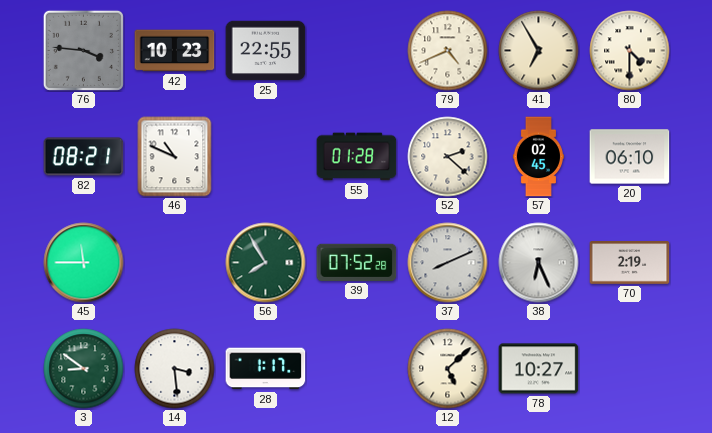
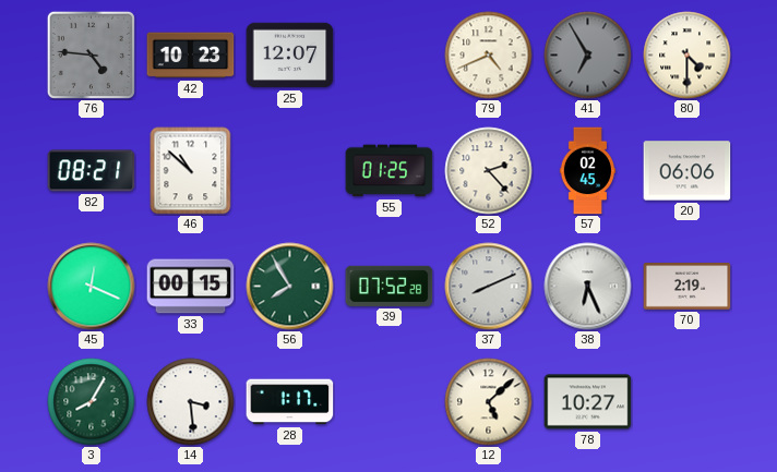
76: 3:46 -> 4:46
25: 22:55 -> 12:07
41 dial: cream -> grey
46: 10:49 -> 10:52
55: 01:28 -> 01:25
52: 2:22 -> 2:23
20: 06:10 -> 06:06
45: 11:45 -> 12:19
33: none -> 00:15
3: 8:51 -> 8:05
